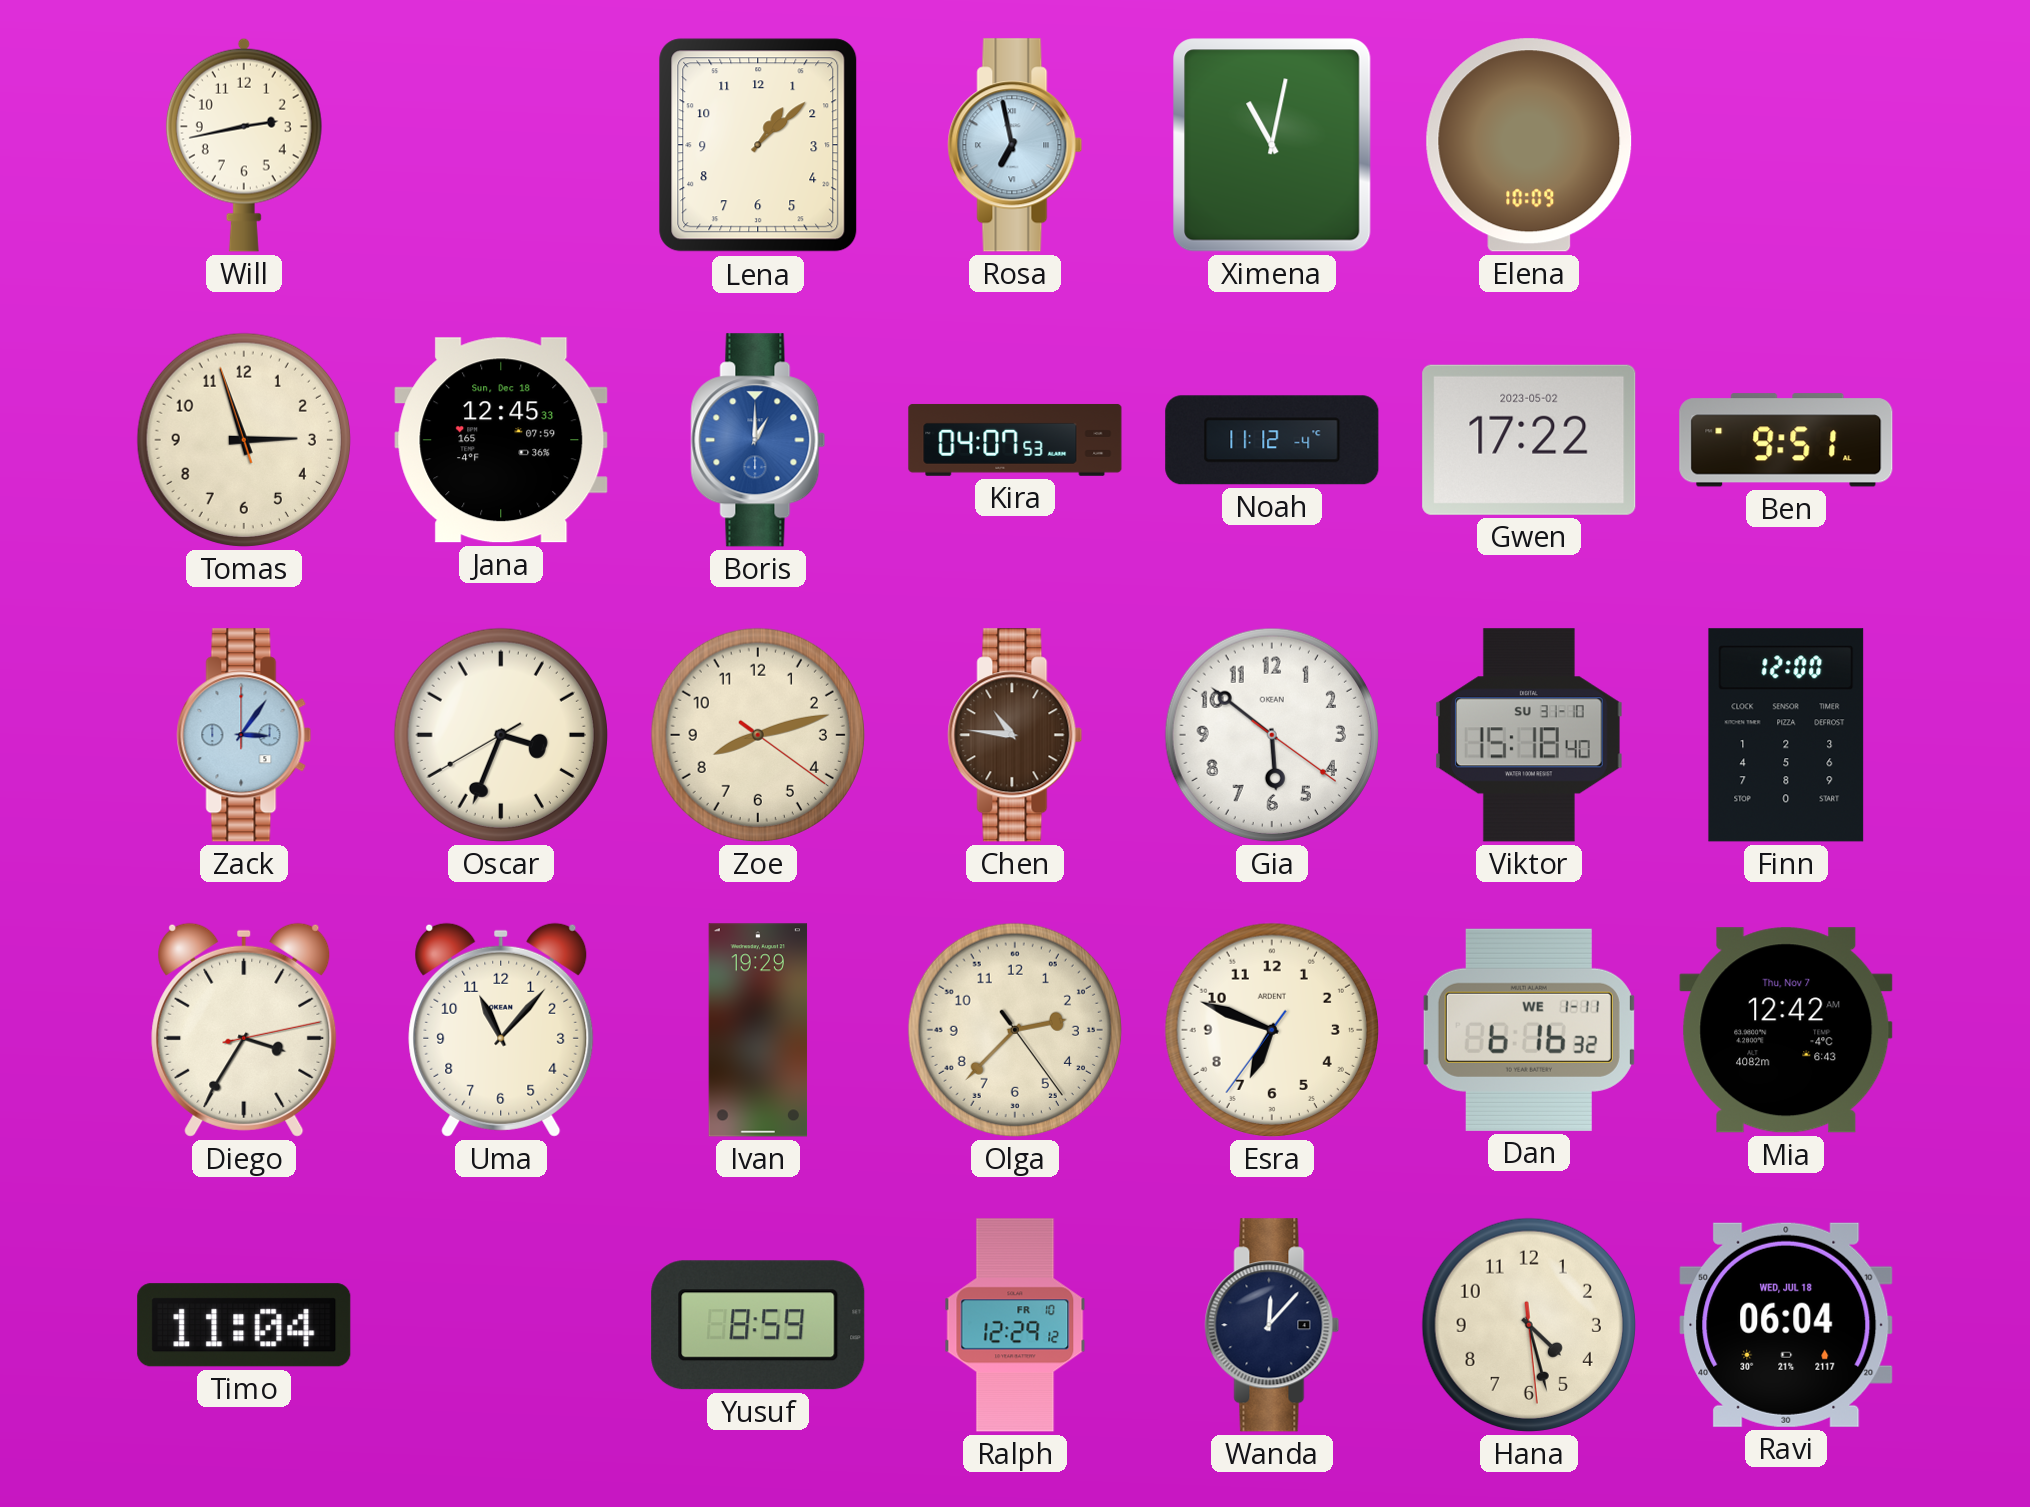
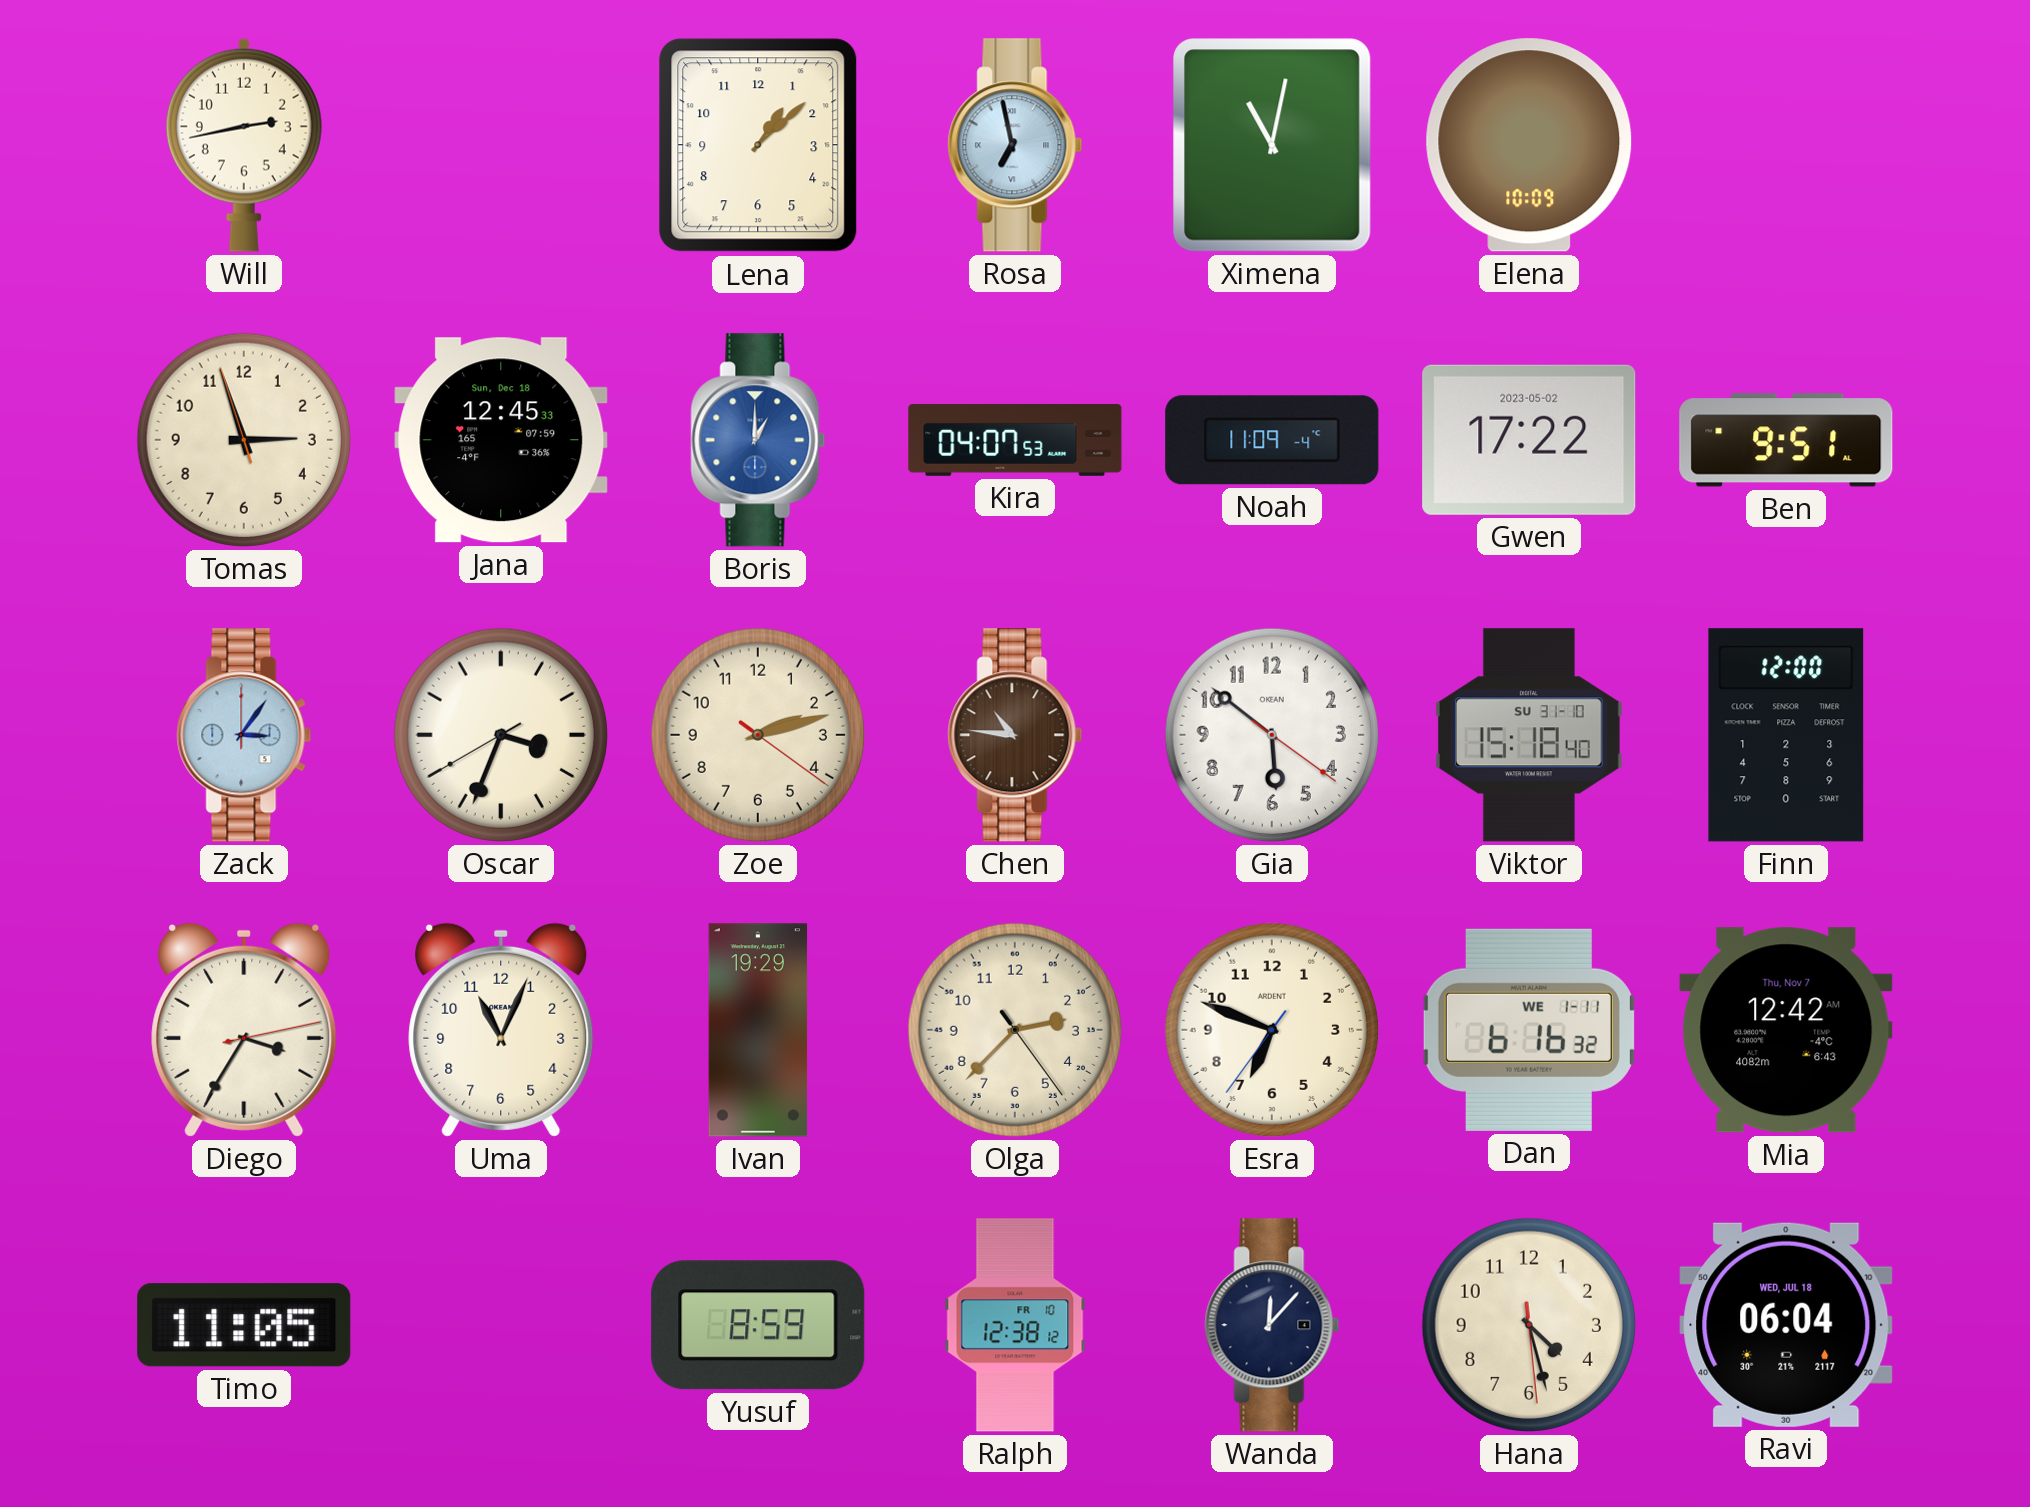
Noah: 11:12 -> 11:09
Zoe: 8:12 -> 2:12
Uma: 11:07 -> 11:04
Timo: 11:04 -> 11:05
Ralph: 12:29 -> 12:38
